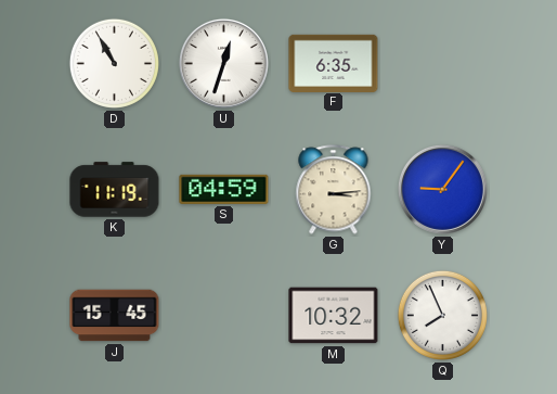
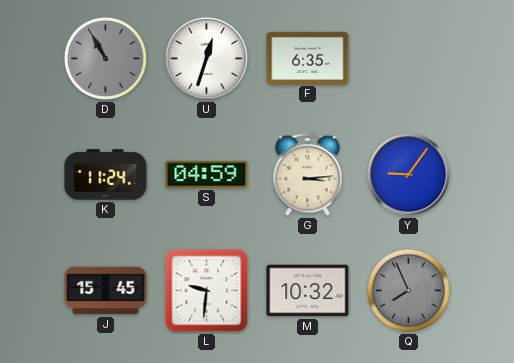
D dial: white -> grey
K: 11:19 -> 11:24
L: none -> 9:31
Q dial: white -> grey
